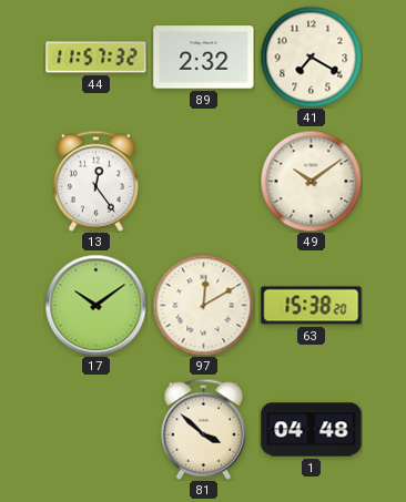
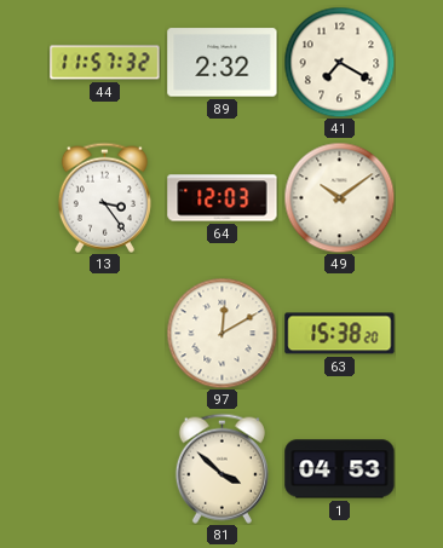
13: 12:24 -> 3:24
64: none -> 12:03
17: 10:09 -> none
1: 04:48 -> 04:53
